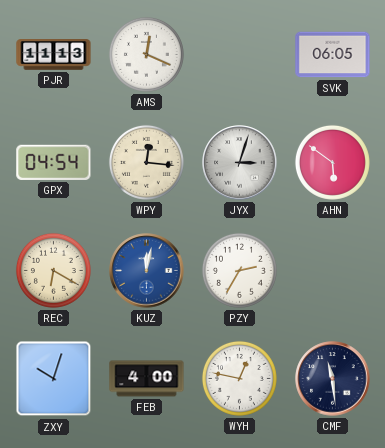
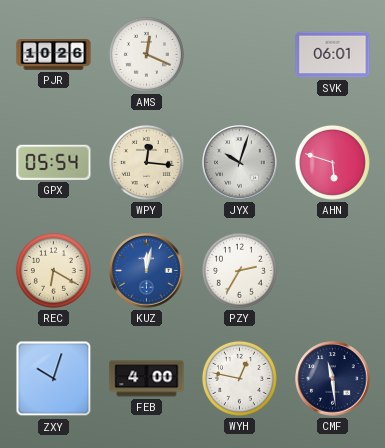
PJR: 11:13 -> 10:26
SVK: 06:05 -> 06:01
GPX: 04:54 -> 05:54
JYX: 3:03 -> 10:03
AHN: 5:51 -> 5:48
